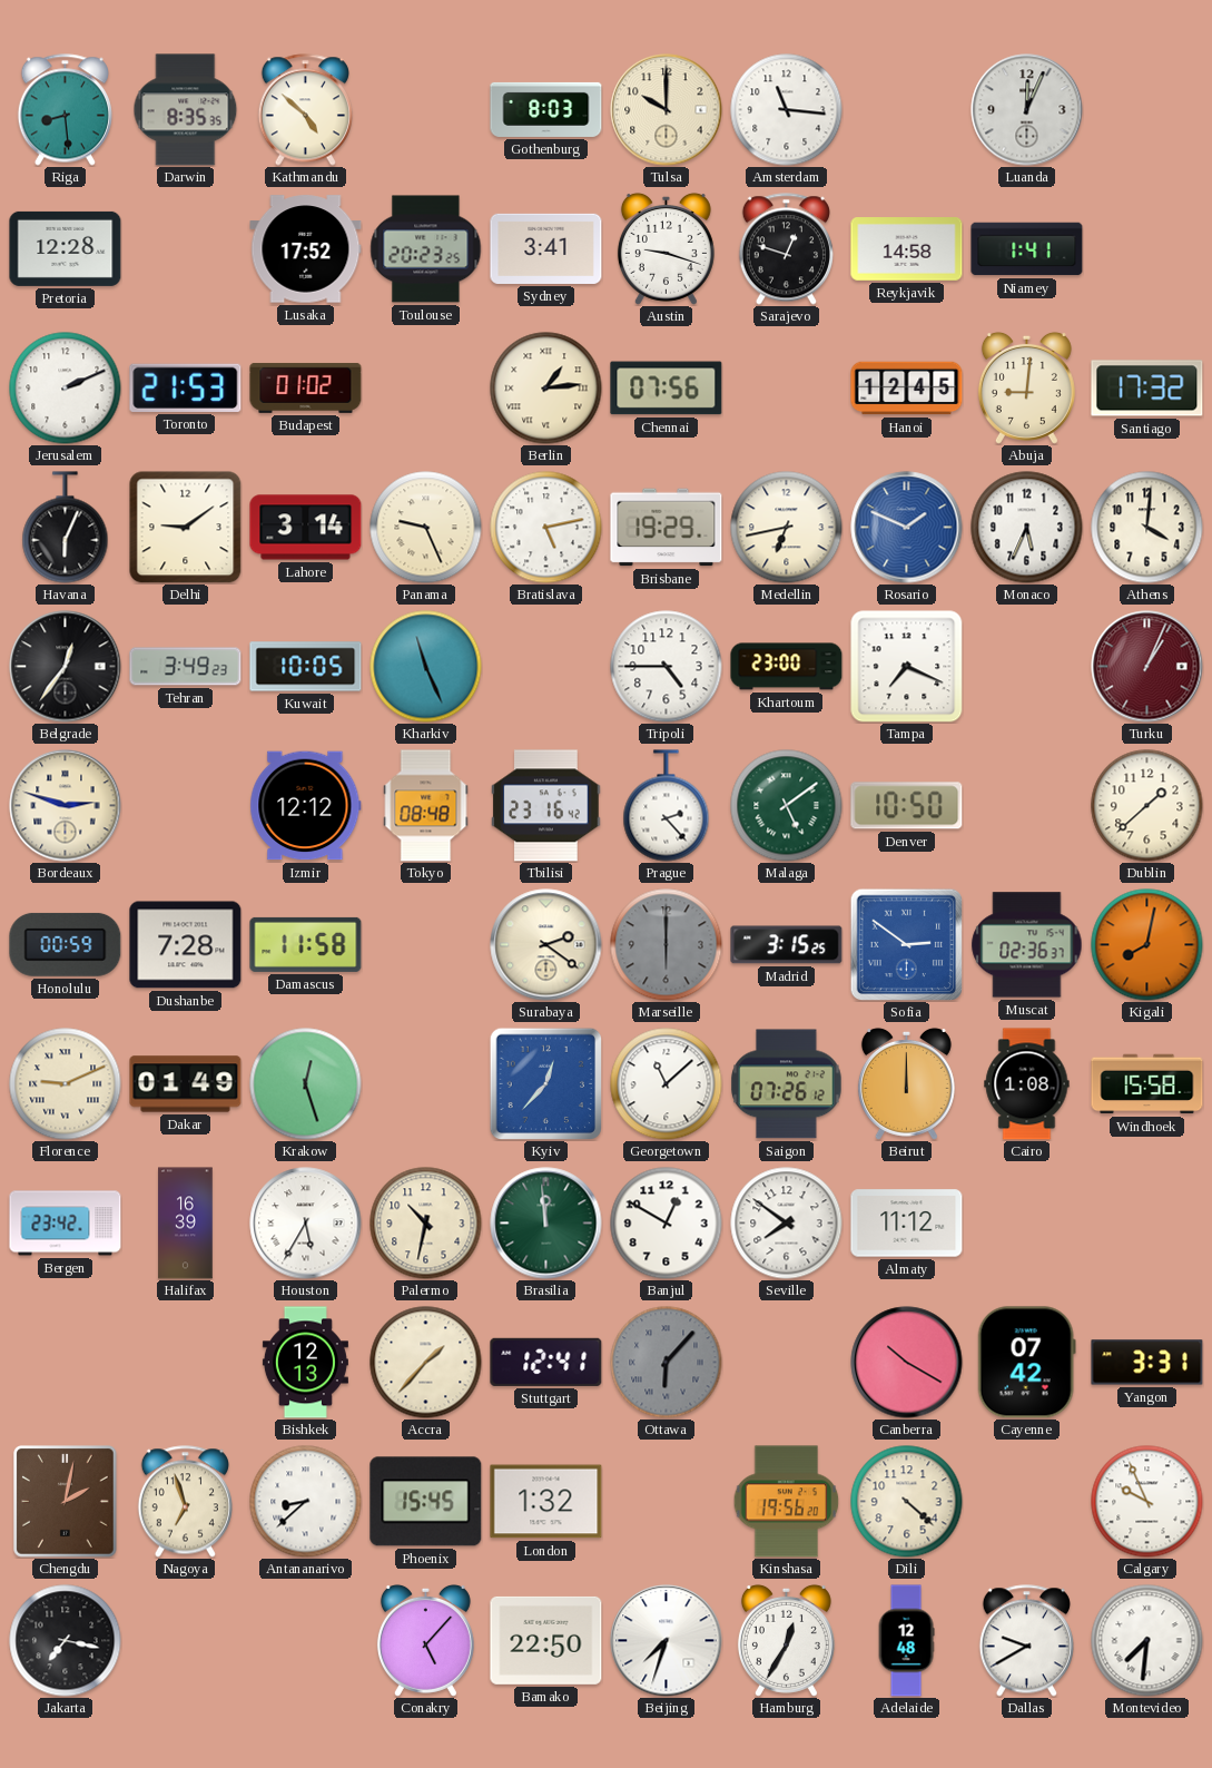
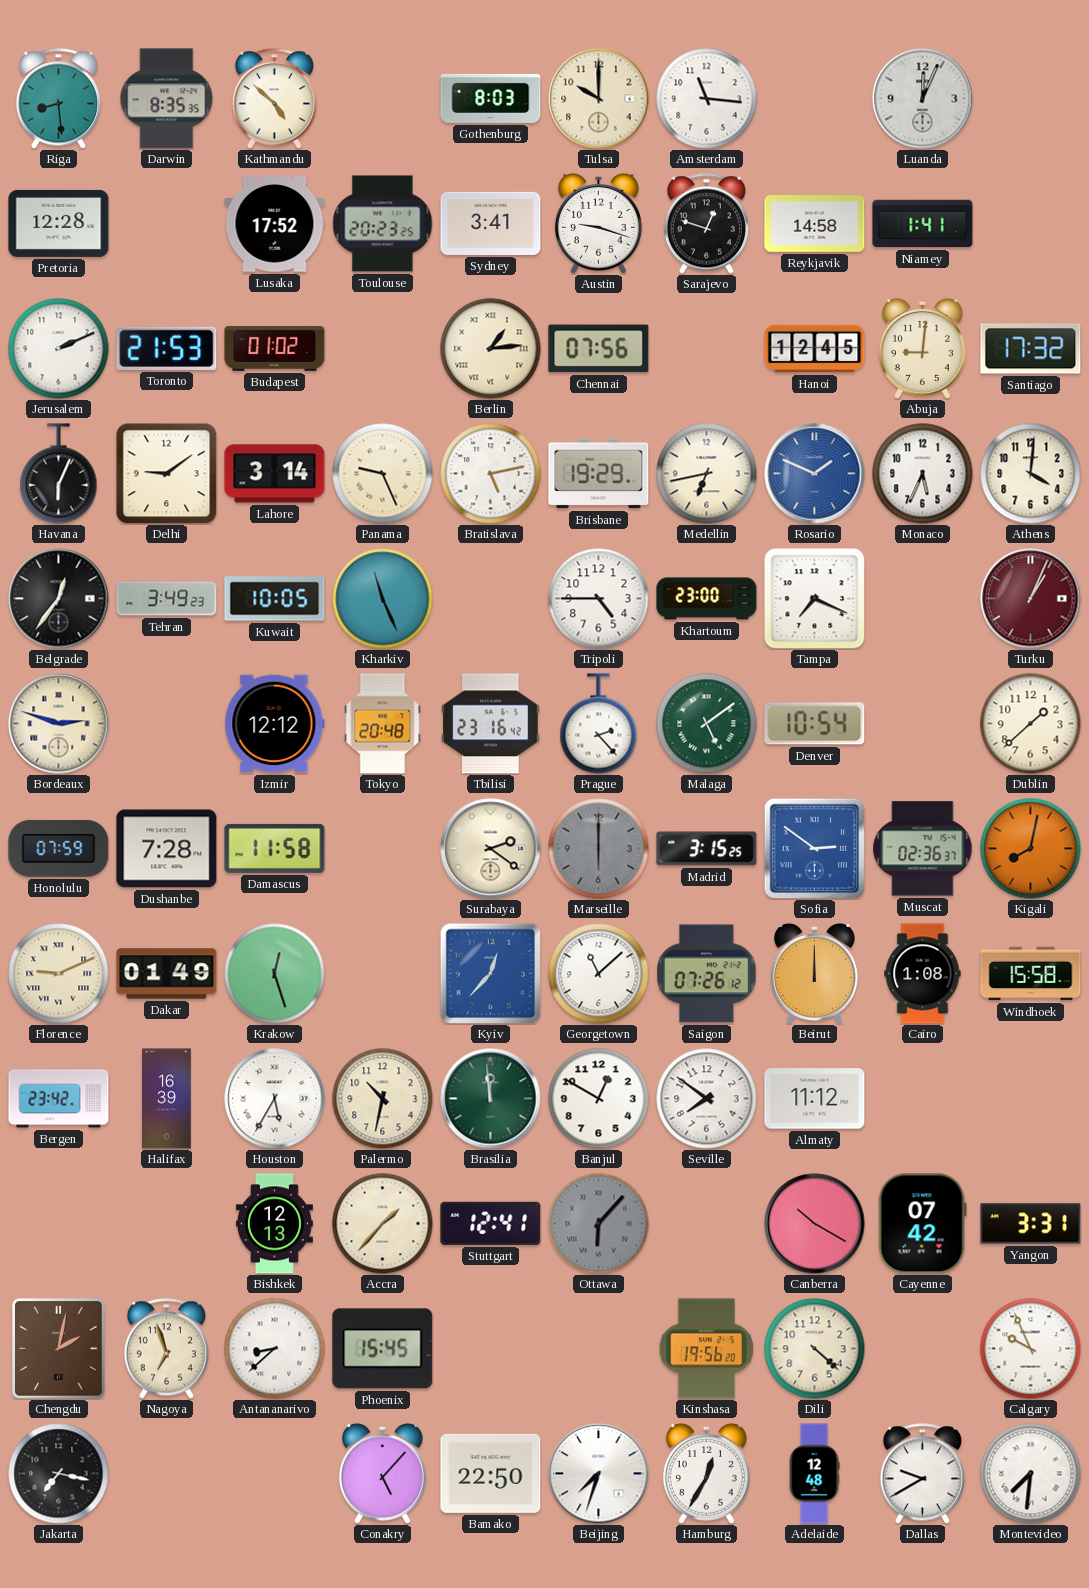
Tokyo: 08:48 -> 20:48
Denver: 10:50 -> 10:54
Honolulu: 00:59 -> 07:59
London: 1:32 -> none
